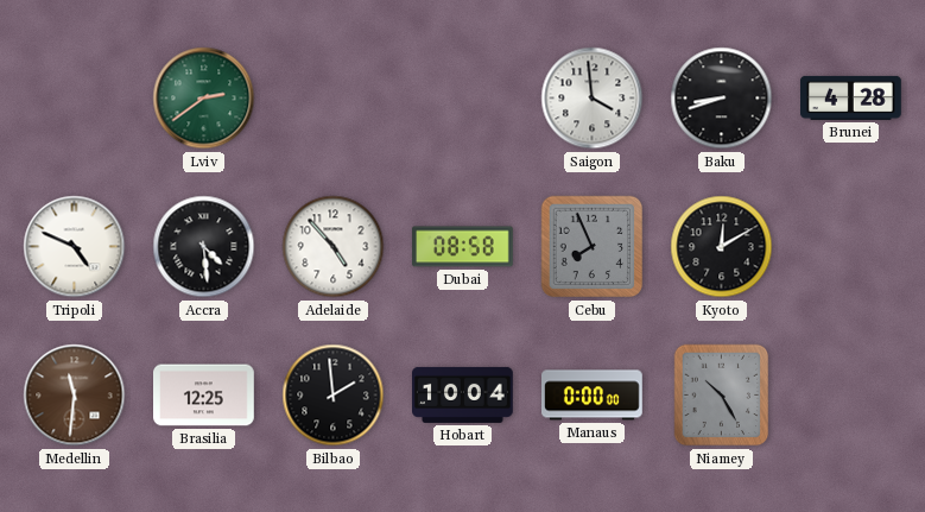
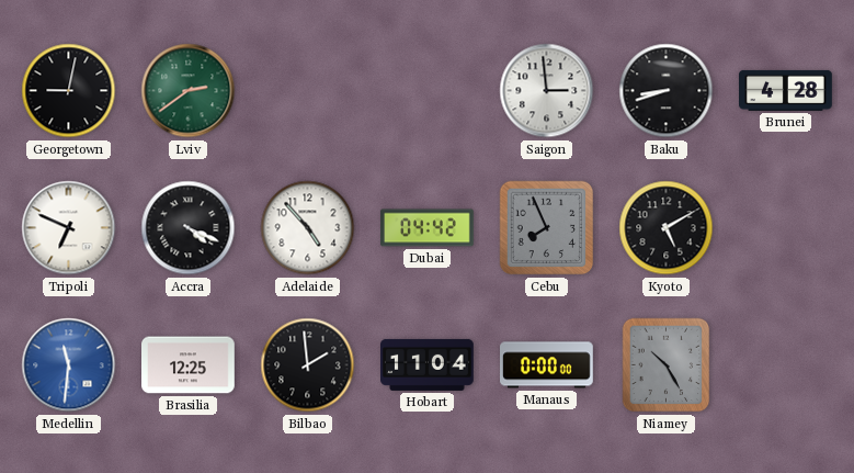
Georgetown: none -> 9:02
Saigon: 3:59 -> 2:59
Tripoli: 4:49 -> 6:49
Accra: 4:29 -> 4:19
Dubai: 08:58 -> 04:42
Kyoto: 12:10 -> 5:10
Medellin dial: brown -> blue
Hobart: 10:04 -> 11:04
